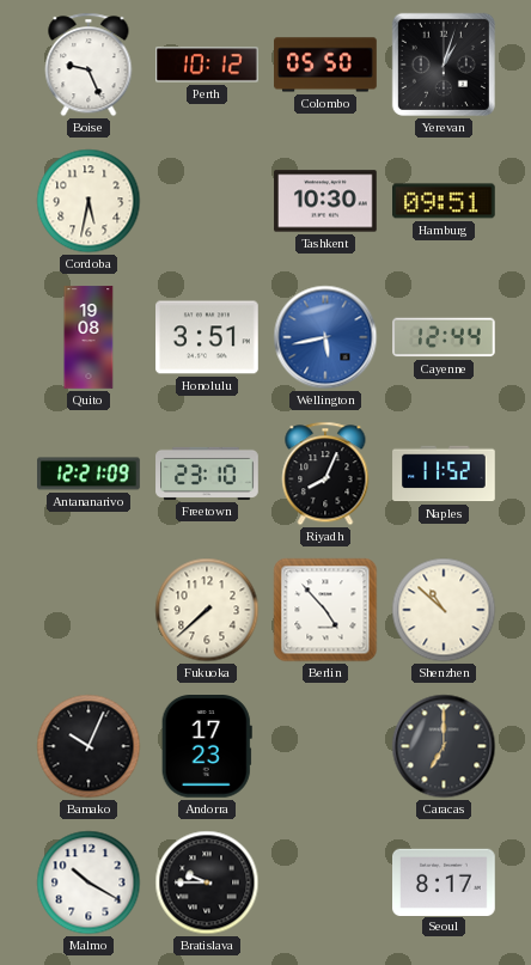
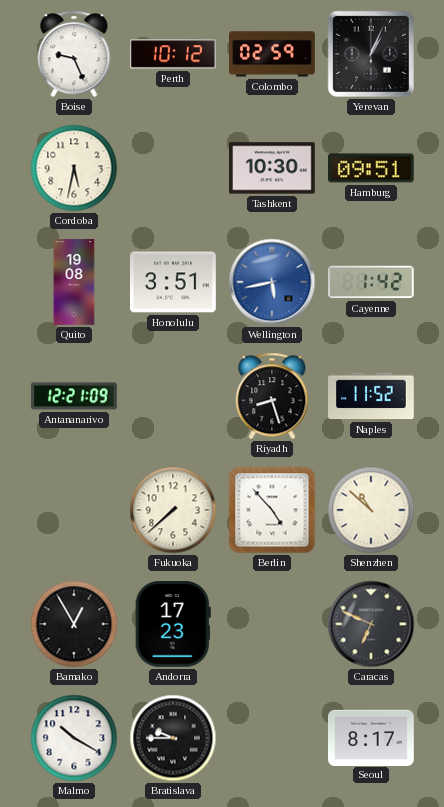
Colombo: 05:50 -> 02:59
Yerevan: 1:03 -> 1:04
Cayenne: 12:44 -> 1:42
Freetown: 23:10 -> none
Riyadh: 8:04 -> 8:27
Bamako: 10:04 -> 12:55
Caracas: 7:00 -> 6:49
